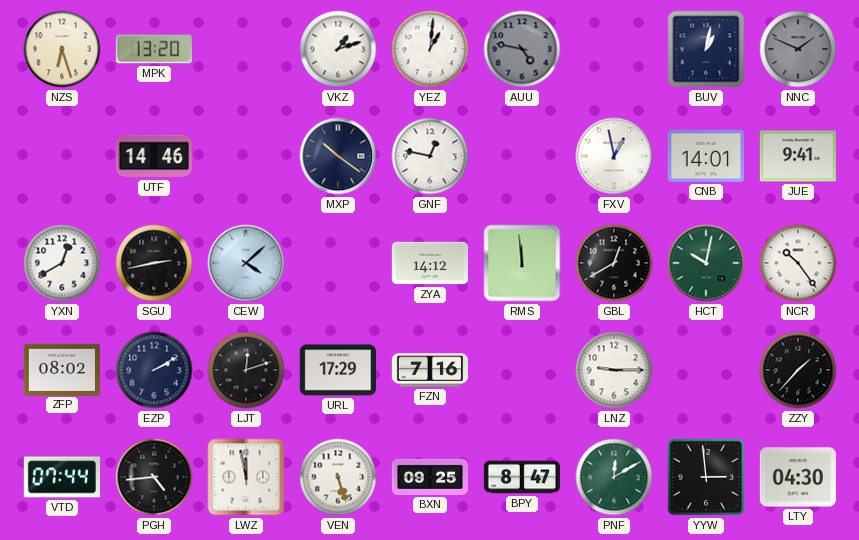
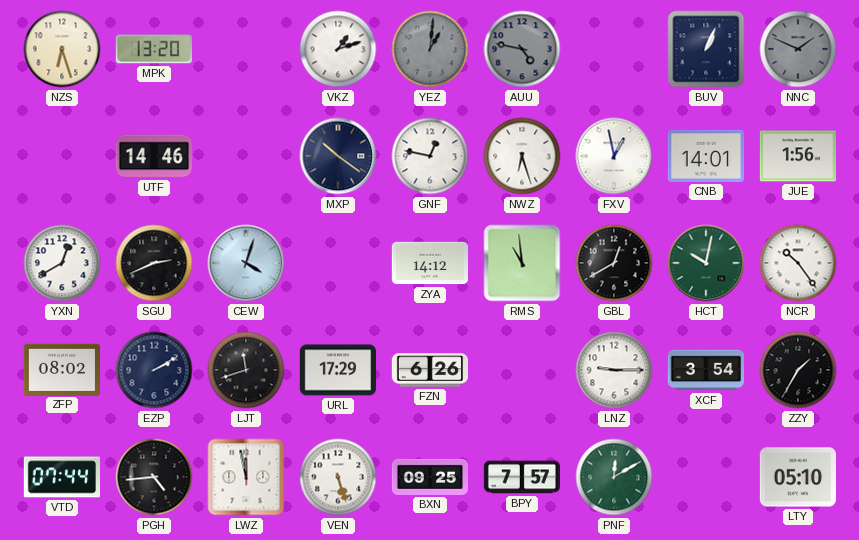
YEZ dial: white -> grey
BUV: 1:02 -> 1:04
NWZ: none -> 6:27
JUE: 9:41 -> 1:56
SGU: 2:43 -> 2:41
CEW: 4:08 -> 4:03
RMS: 11:59 -> 10:59
LJT: 12:12 -> 11:42
FZN: 7:16 -> 6:26
XCF: none -> 3:54
ZZY: 1:37 -> 1:35
BPY: 8:47 -> 7:57
YYW: 2:59 -> none
LTY: 04:30 -> 05:10
